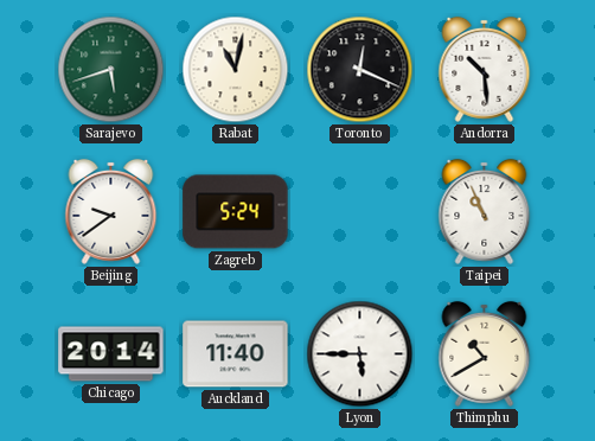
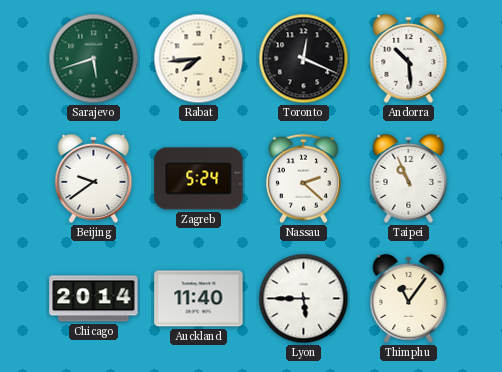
Rabat: 11:02 -> 7:44
Nassau: none -> 2:22
Thimphu: 10:40 -> 11:06
